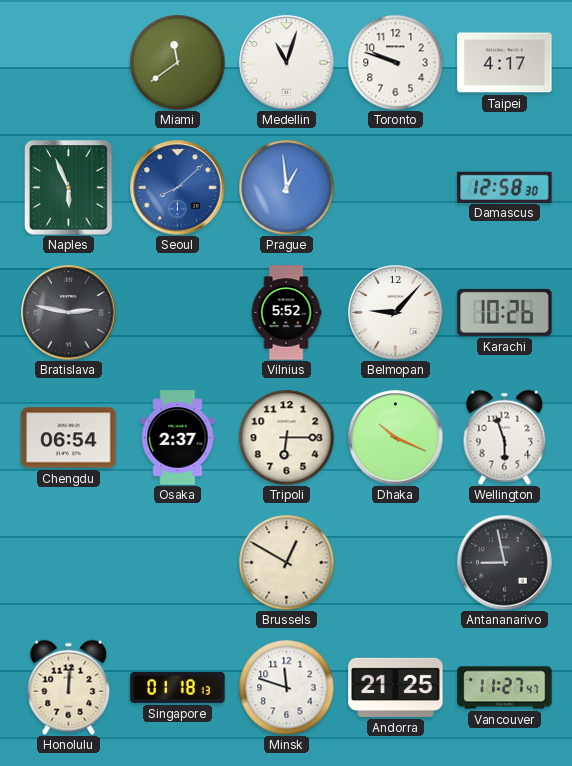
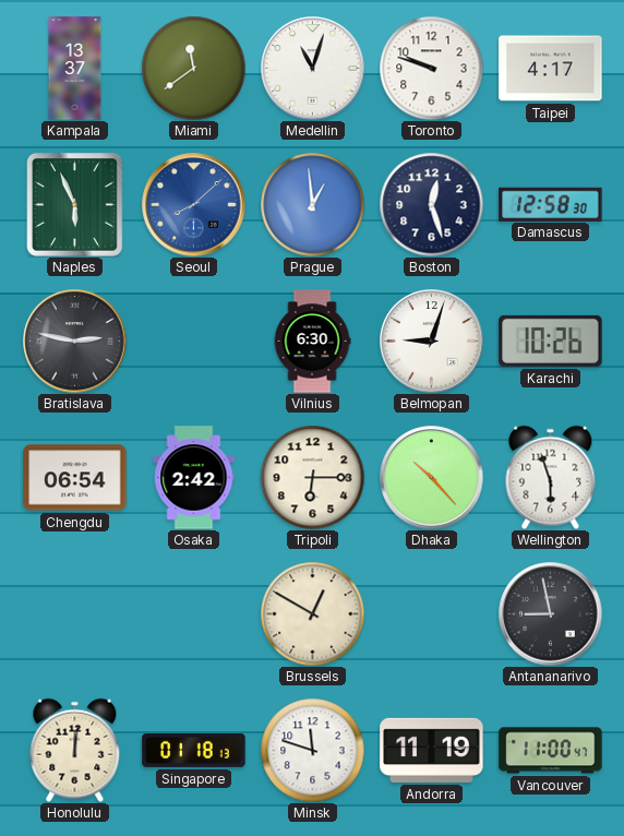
Kampala: none -> 13:37
Boston: none -> 12:27
Vilnius: 5:52 -> 6:30
Belmopan: 9:07 -> 9:03
Osaka: 2:37 -> 2:42
Dhaka: 10:19 -> 10:23
Andorra: 21:25 -> 11:19
Vancouver: 11:27 -> 11:00
